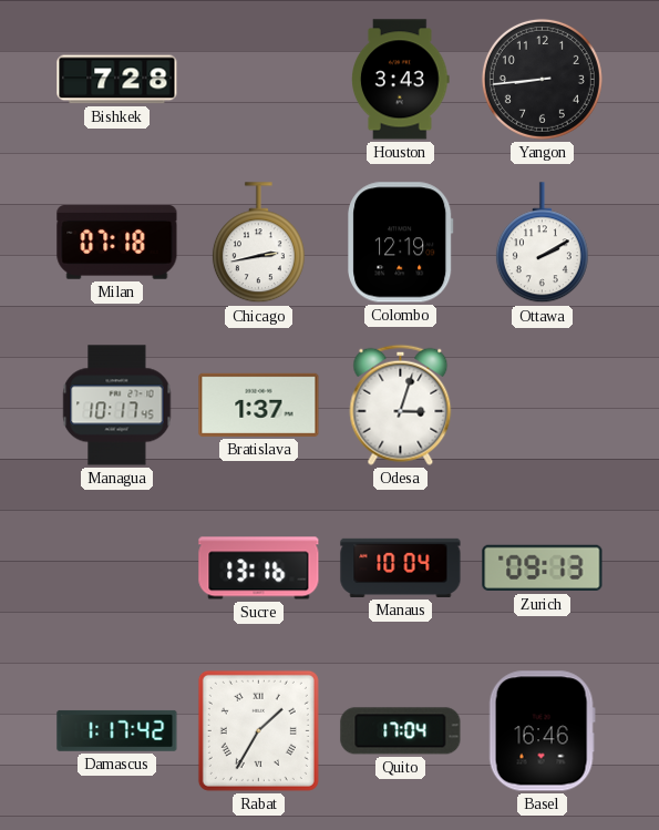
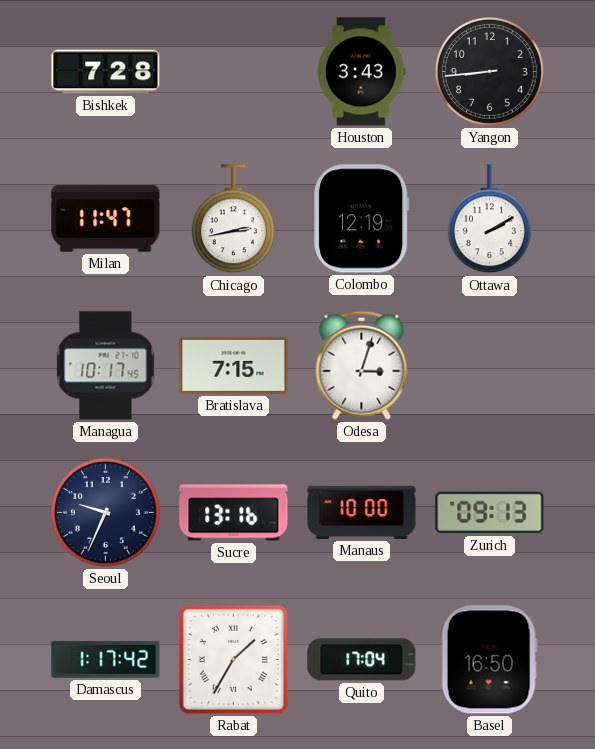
Milan: 07:18 -> 11:47
Bratislava: 1:37 -> 7:15
Seoul: none -> 9:34
Manaus: 10:04 -> 10:00
Basel: 16:46 -> 16:50
